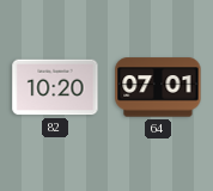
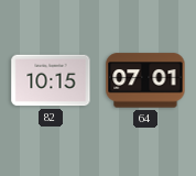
82: 10:20 -> 10:15
